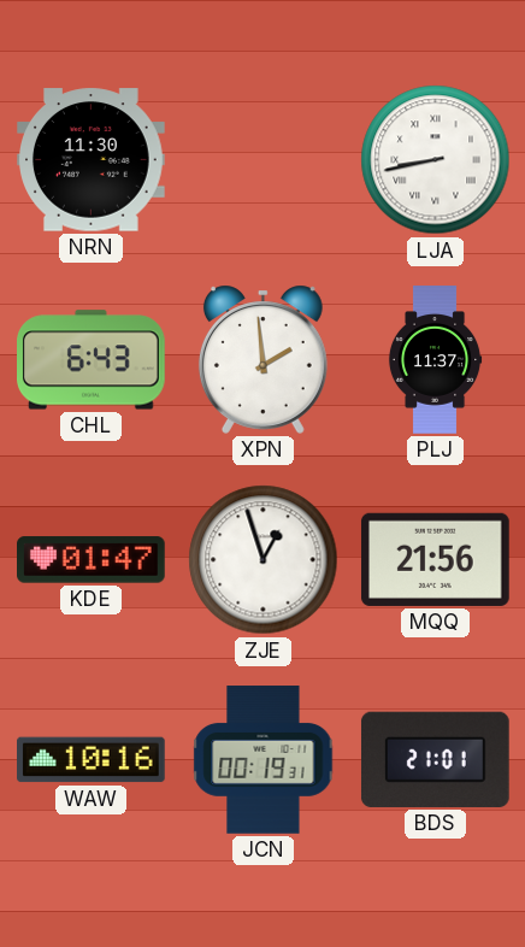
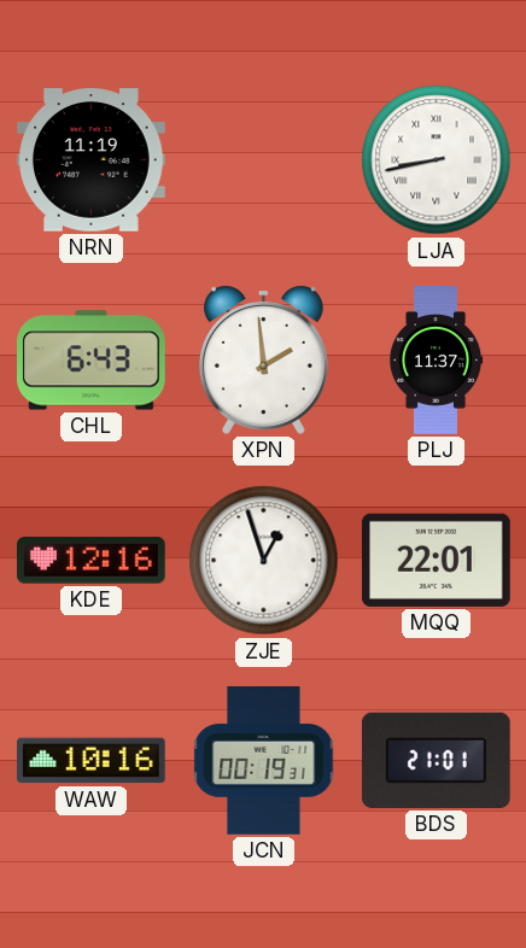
NRN: 11:30 -> 11:19
KDE: 01:47 -> 12:16
MQQ: 21:56 -> 22:01
